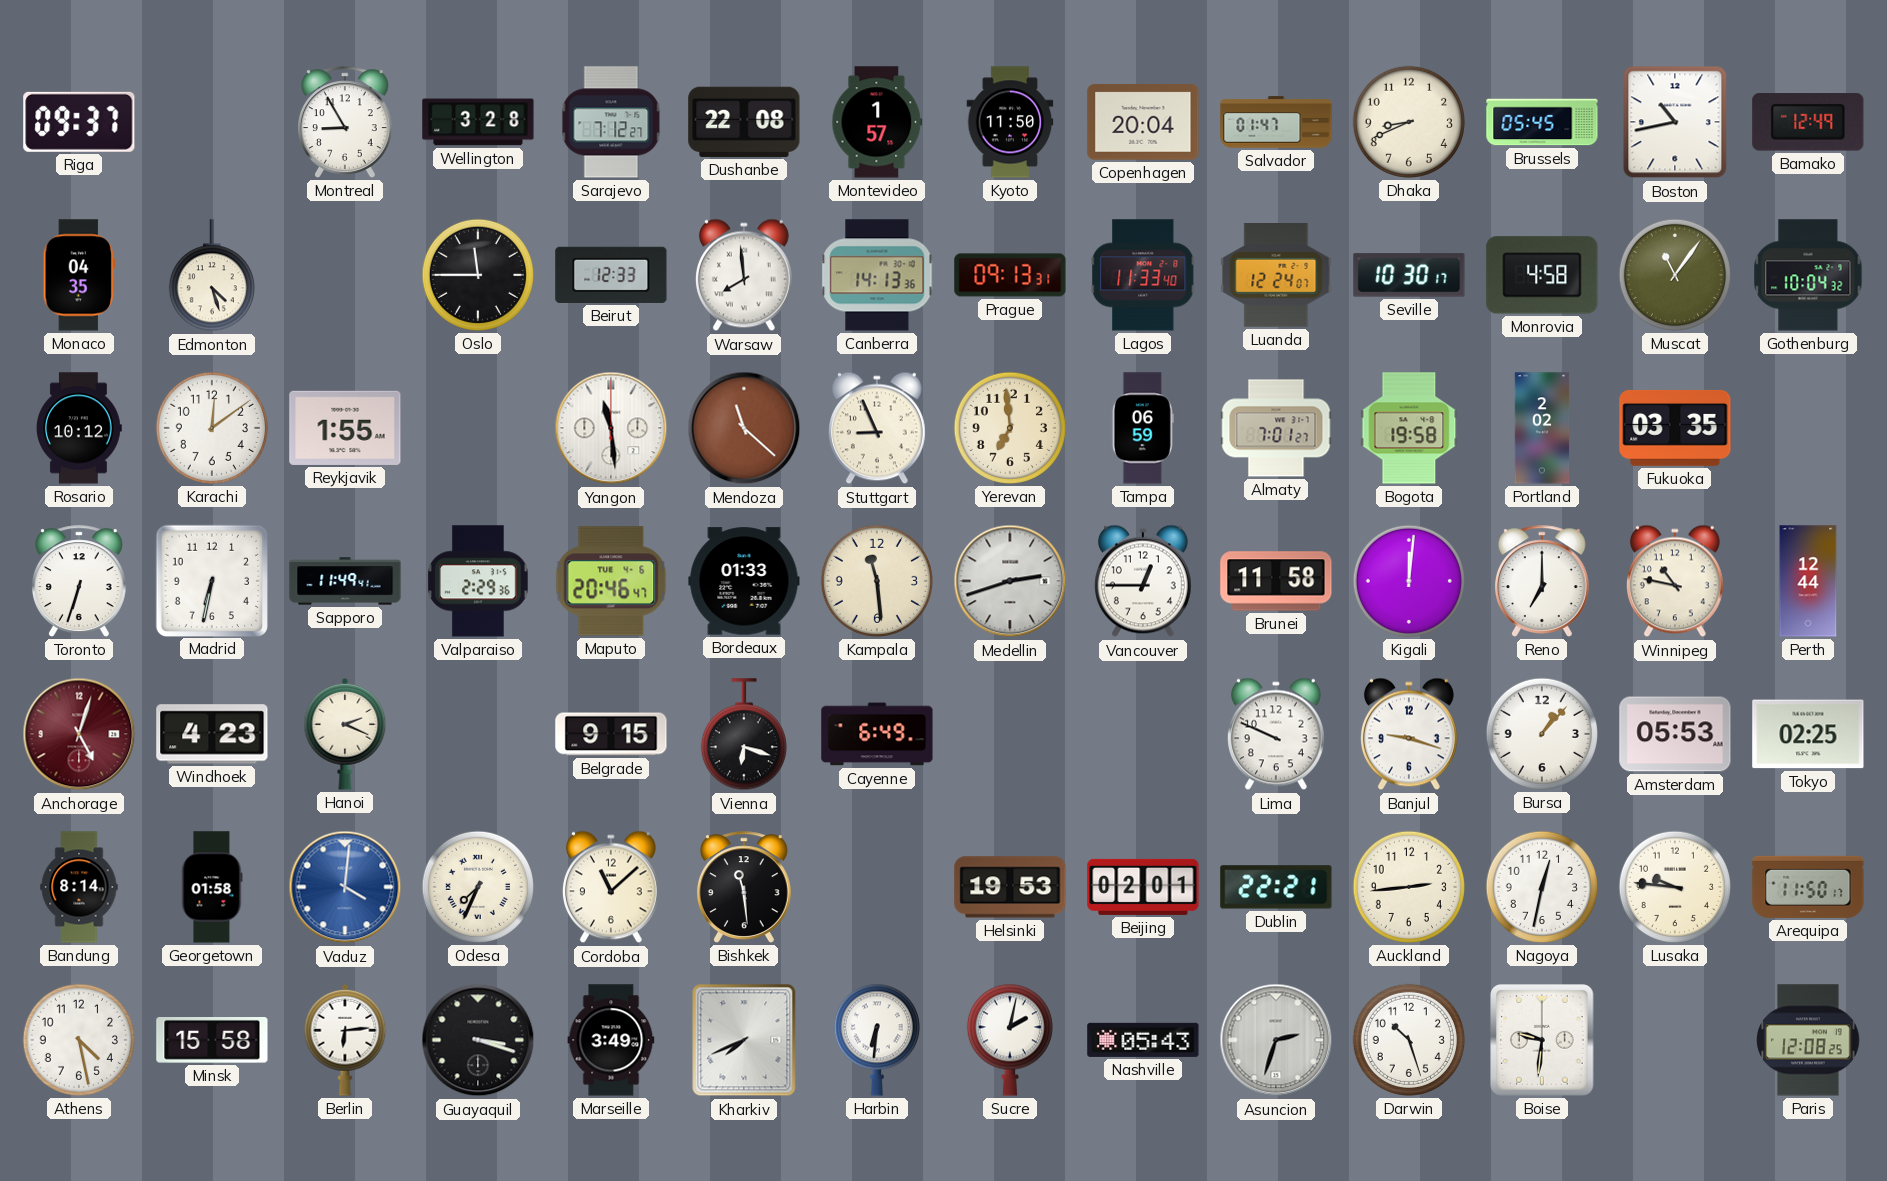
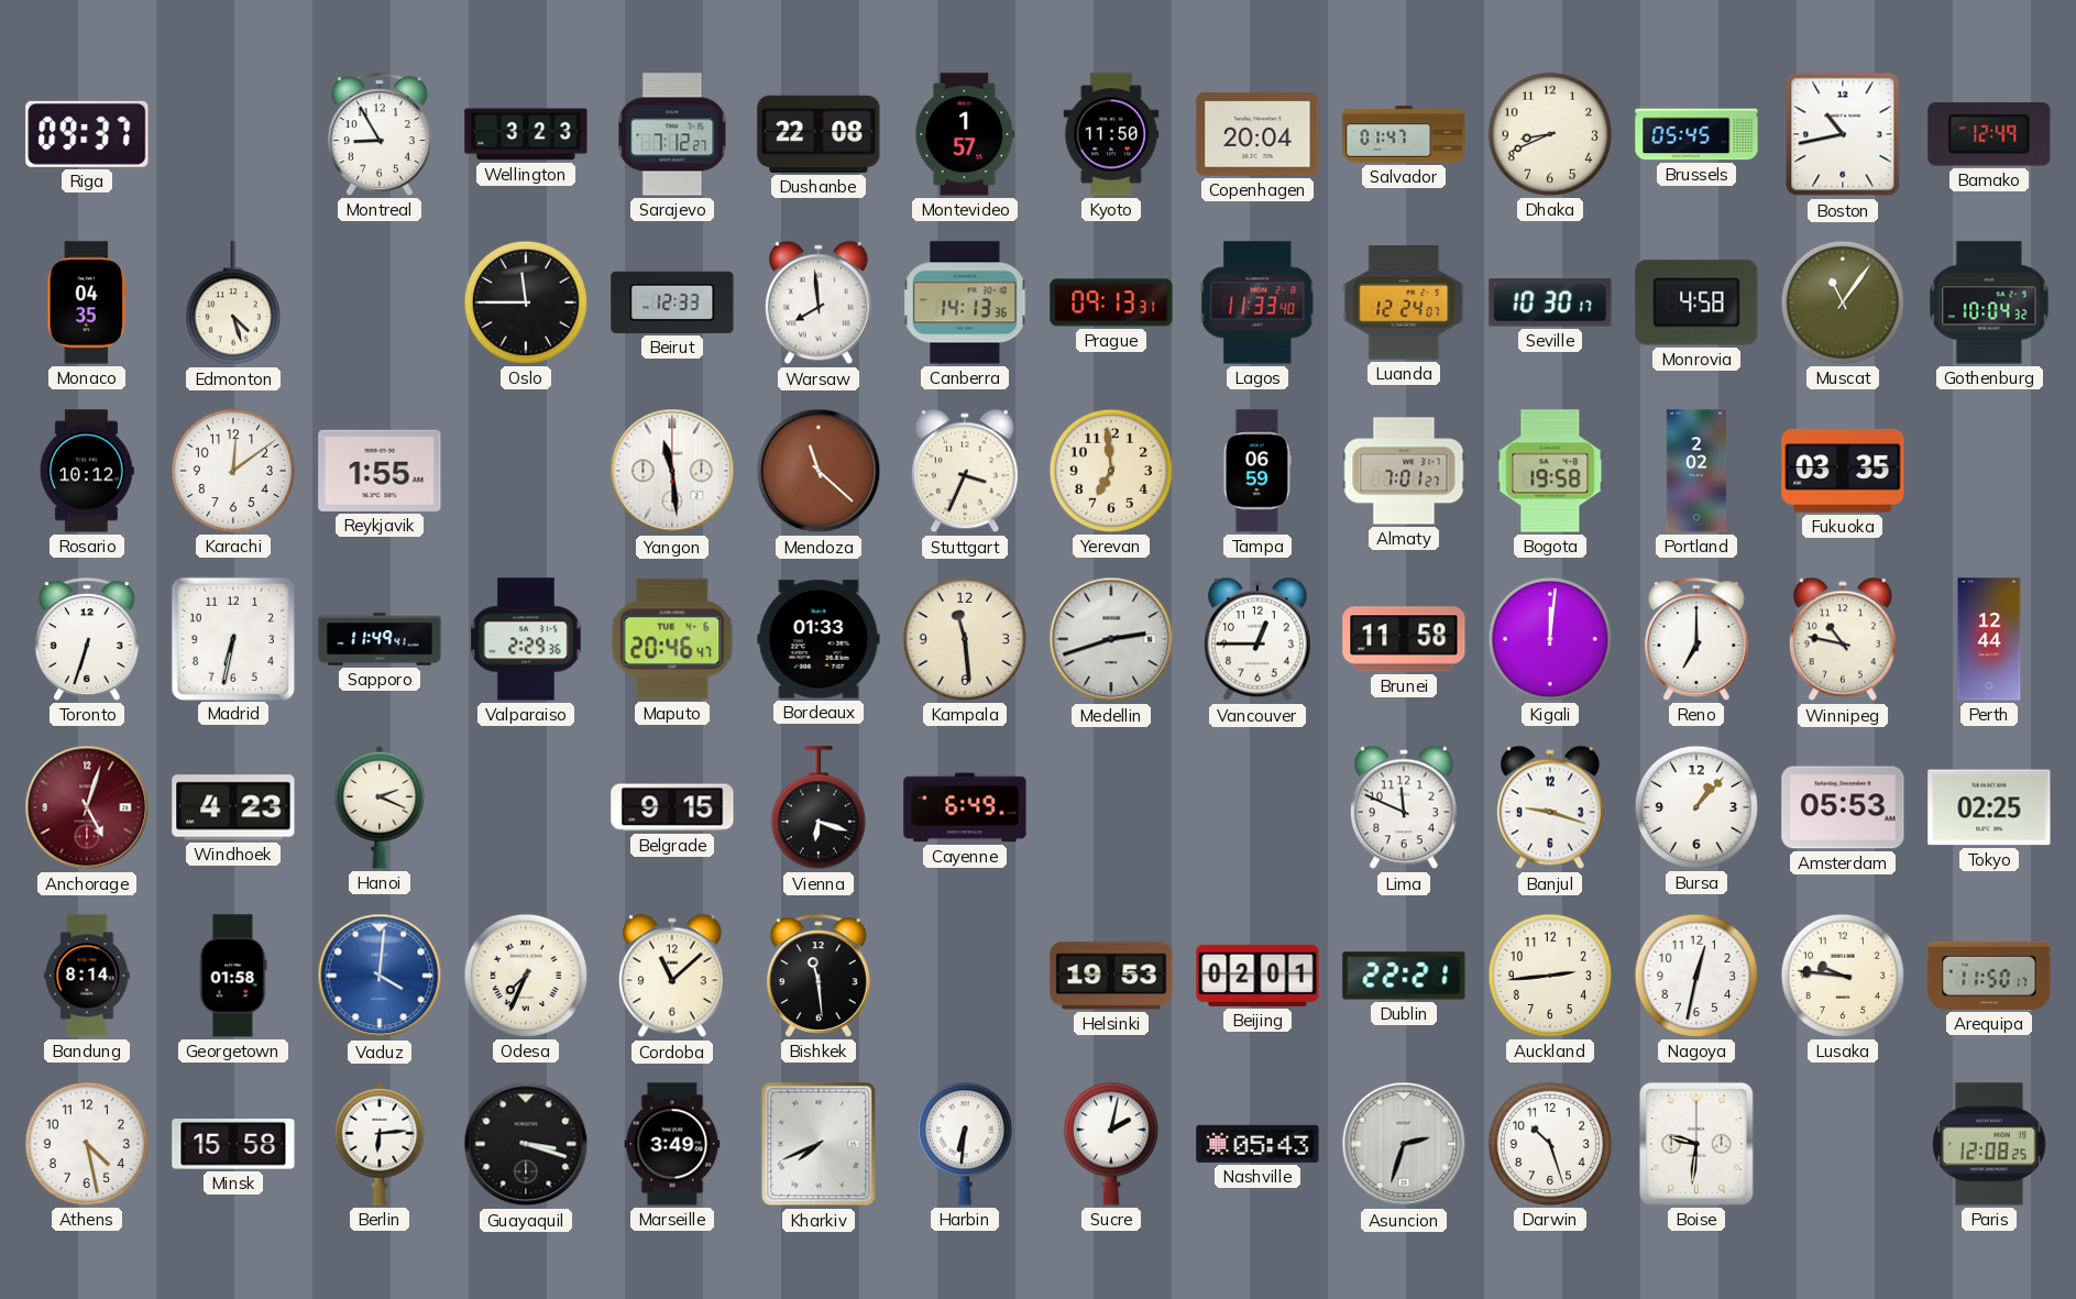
Wellington: 3:28 -> 3:23
Stuttgart: 8:56 -> 3:34
Lima: 9:49 -> 11:49
